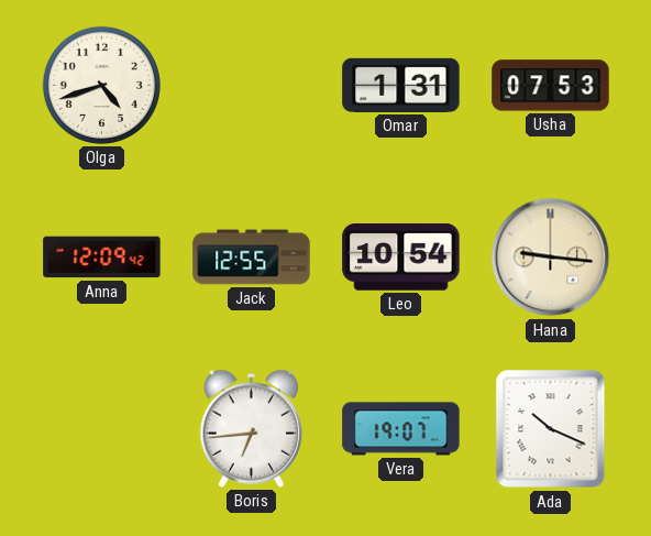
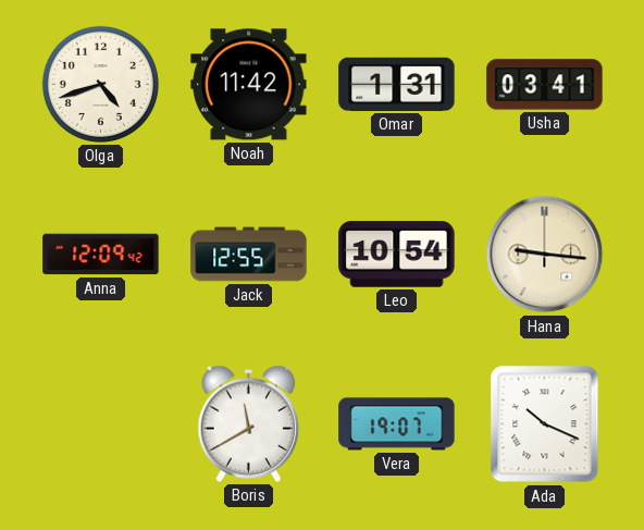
Noah: none -> 11:42
Usha: 07:53 -> 03:41
Boris: 6:44 -> 11:40
